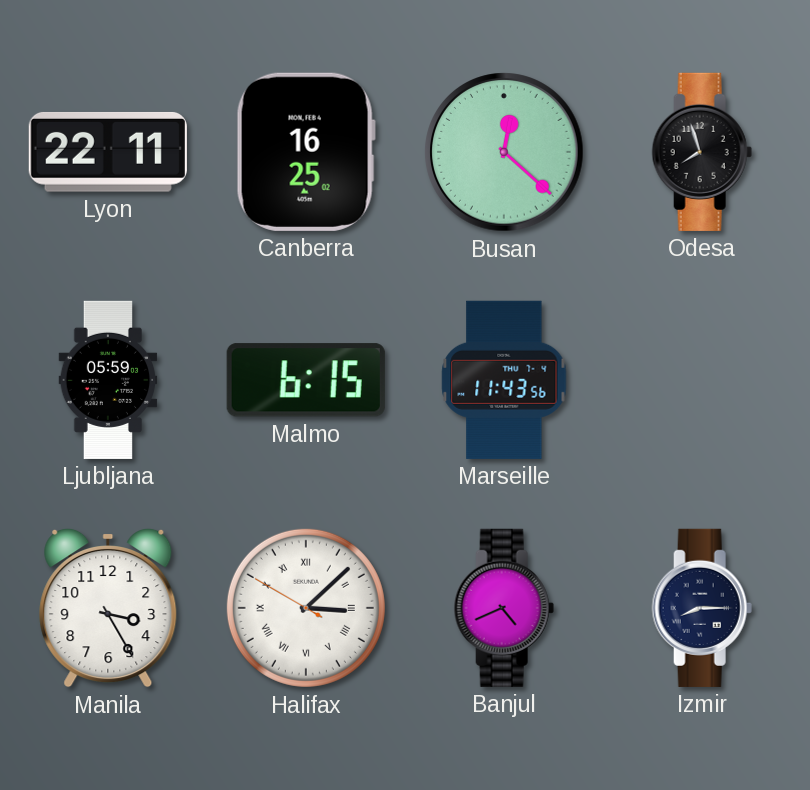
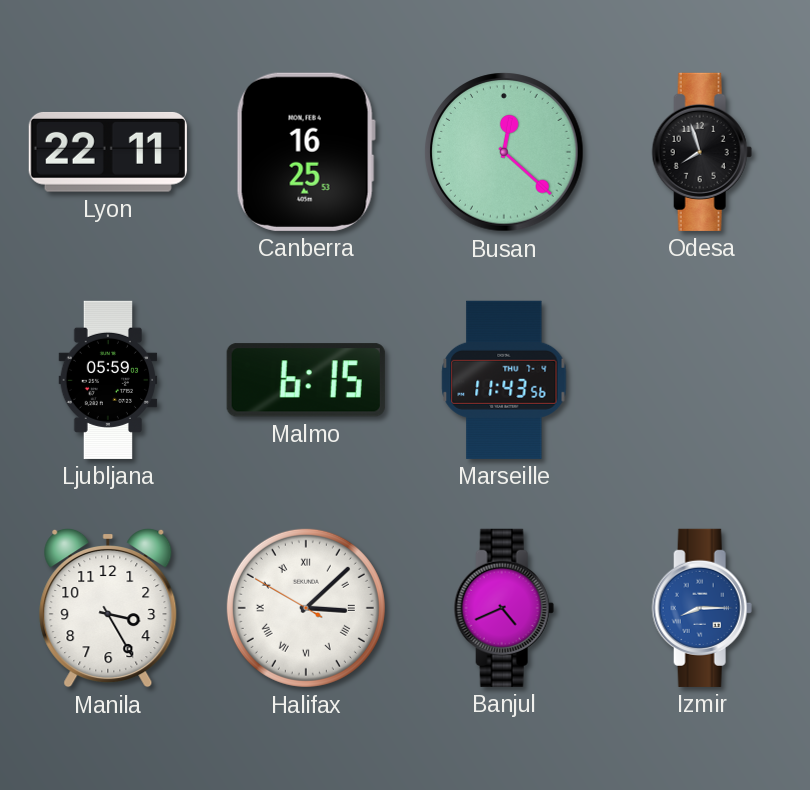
Canberra: 16:25:02 -> 16:25:53
Izmir dial: navy -> blue
